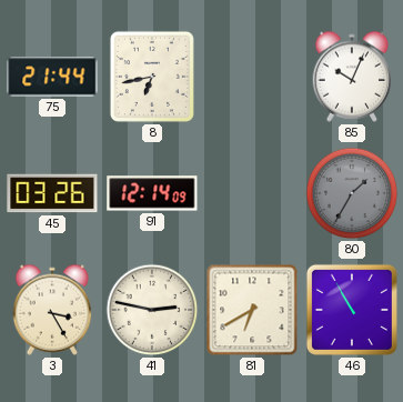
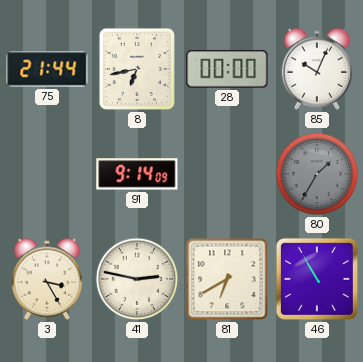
28: none -> 00:00
45: 03:26 -> none
91: 12:14 -> 9:14
